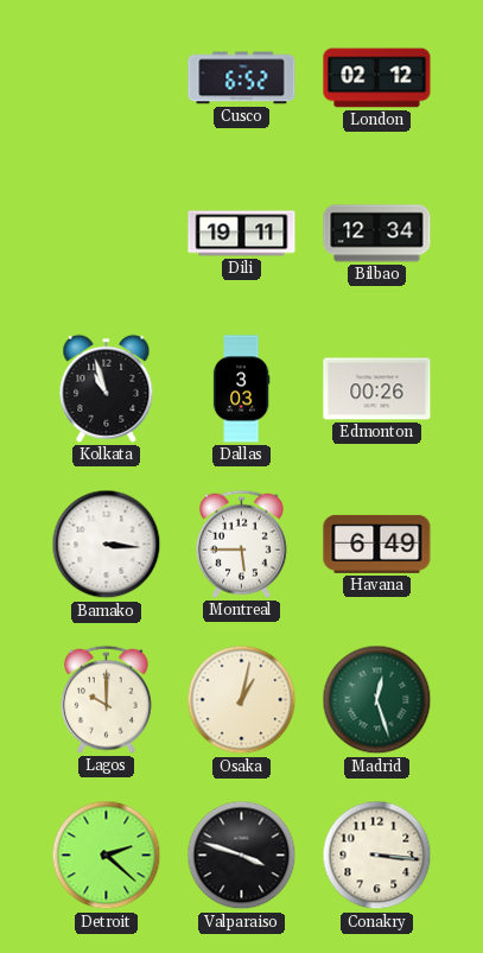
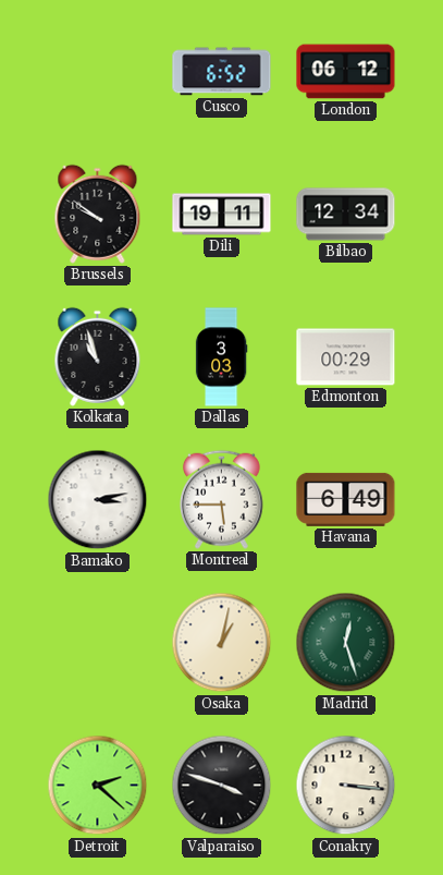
London: 02:12 -> 06:12
Brussels: none -> 9:51
Edmonton: 00:26 -> 00:29
Bamako: 3:16 -> 3:13
Lagos: 10:00 -> none
